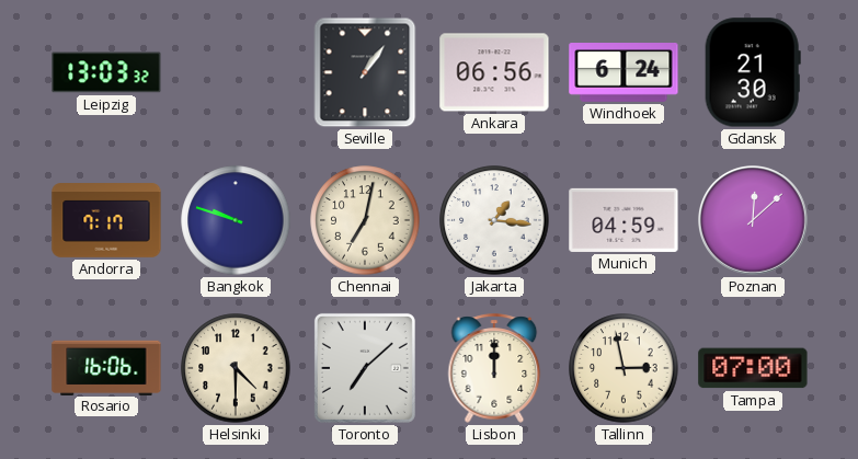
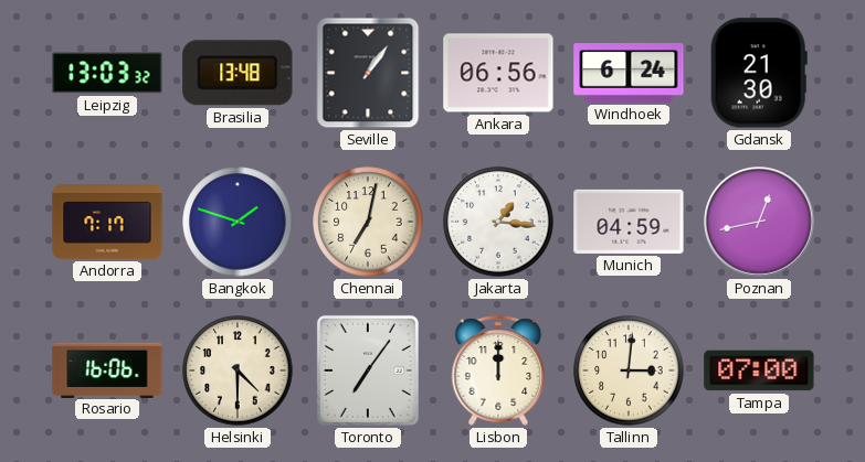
Brasilia: none -> 13:48
Bangkok: 9:48 -> 1:48
Poznan: 12:08 -> 12:43
Toronto: 7:08 -> 7:06
Tallinn: 2:58 -> 3:01
